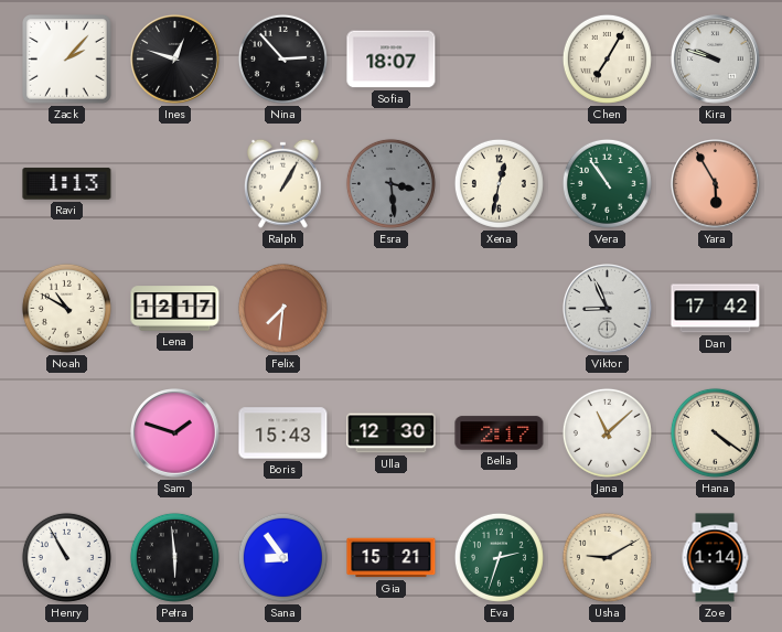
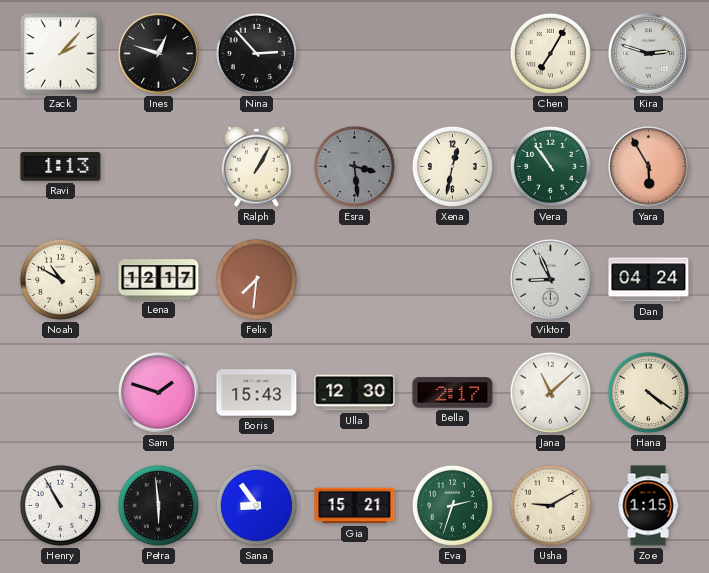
Sofia: 18:07 -> none
Kira: 9:48 -> 2:48
Dan: 17:42 -> 04:24
Zoe: 1:14 -> 1:15
